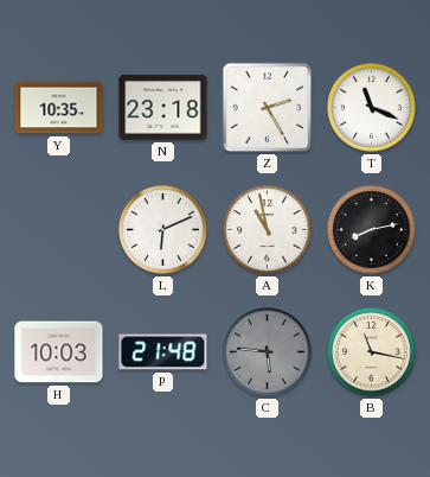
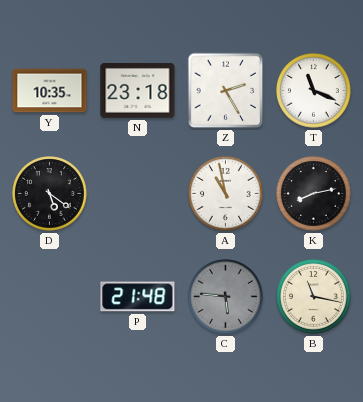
D: none -> 5:21
L: 6:11 -> none
H: 10:03 -> none
